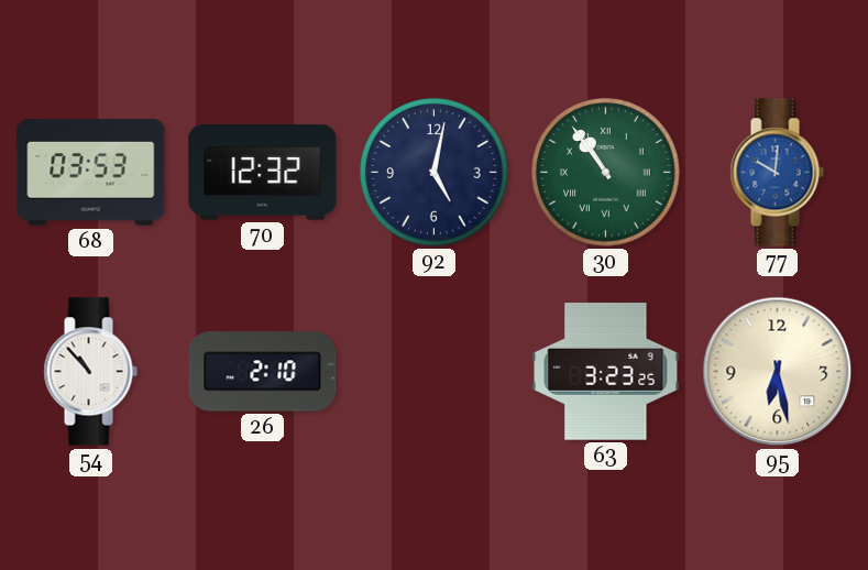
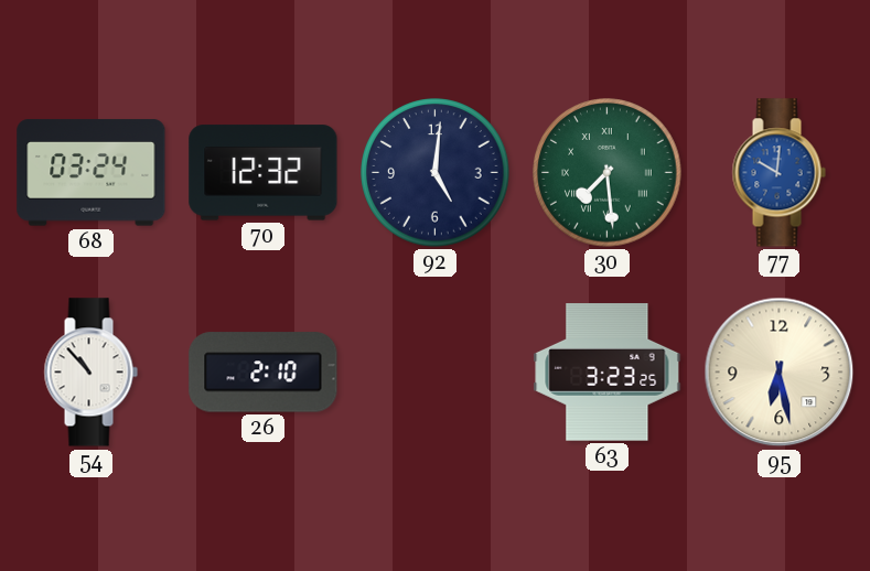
68: 03:53 -> 03:24
92: 5:02 -> 5:01
30: 10:54 -> 7:29
